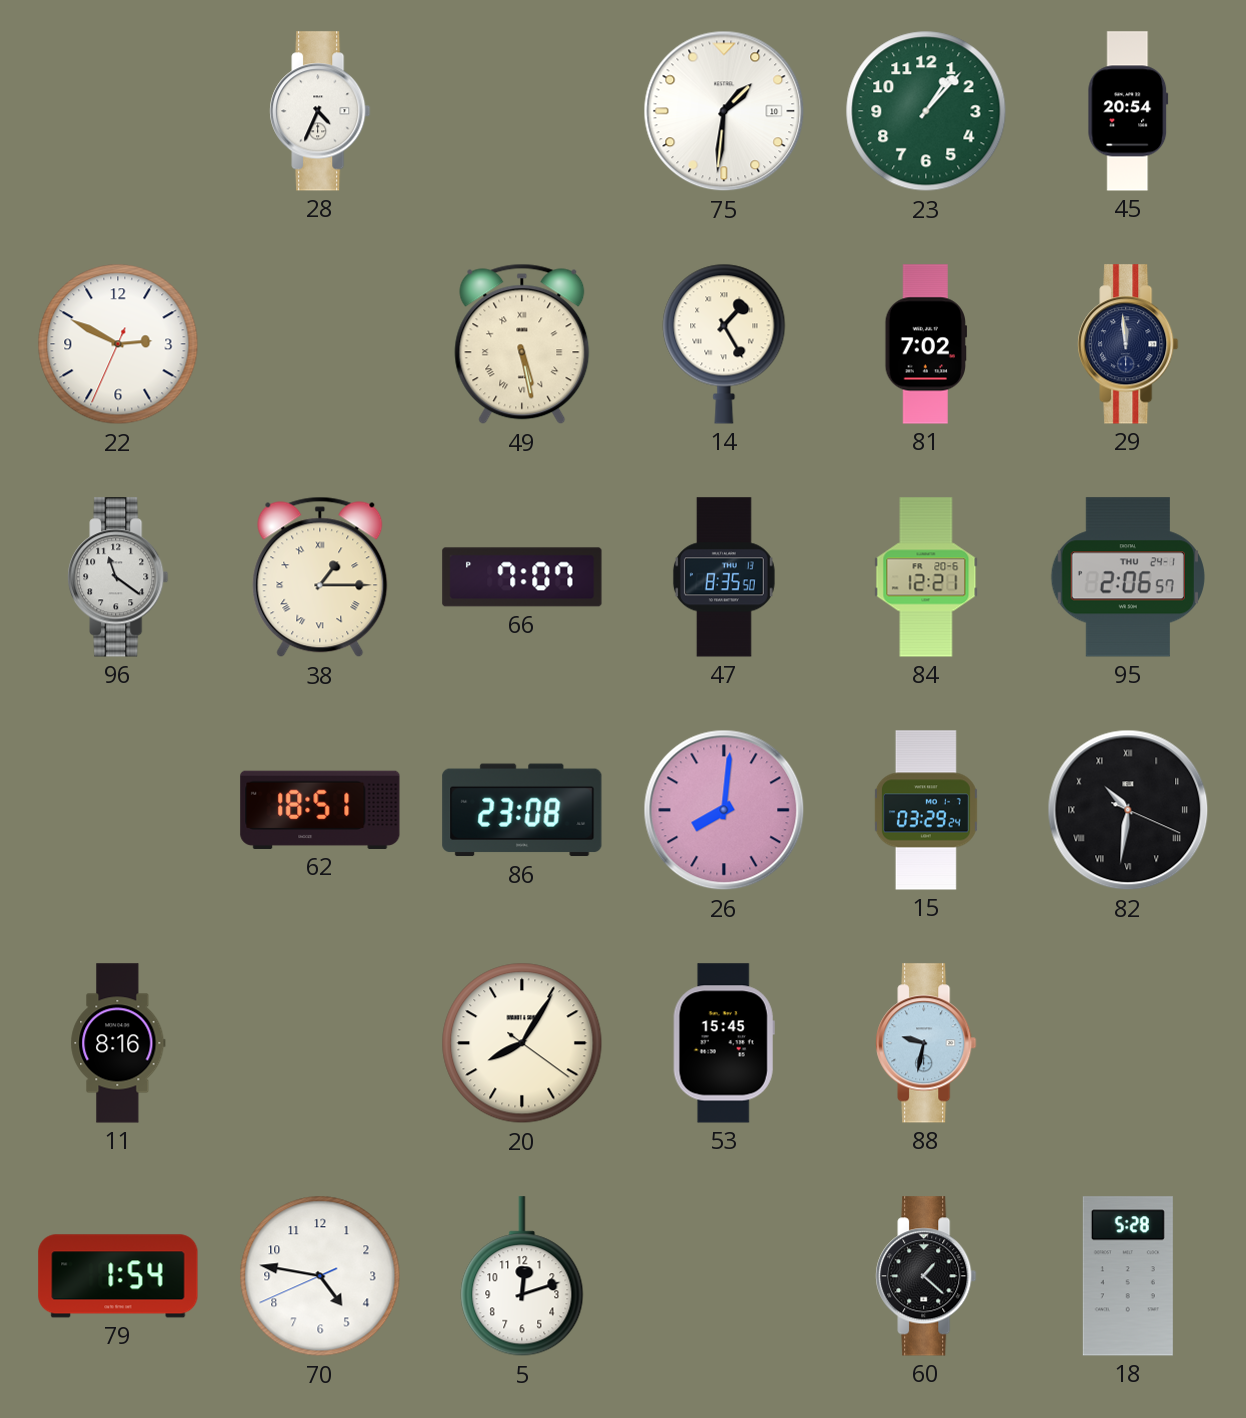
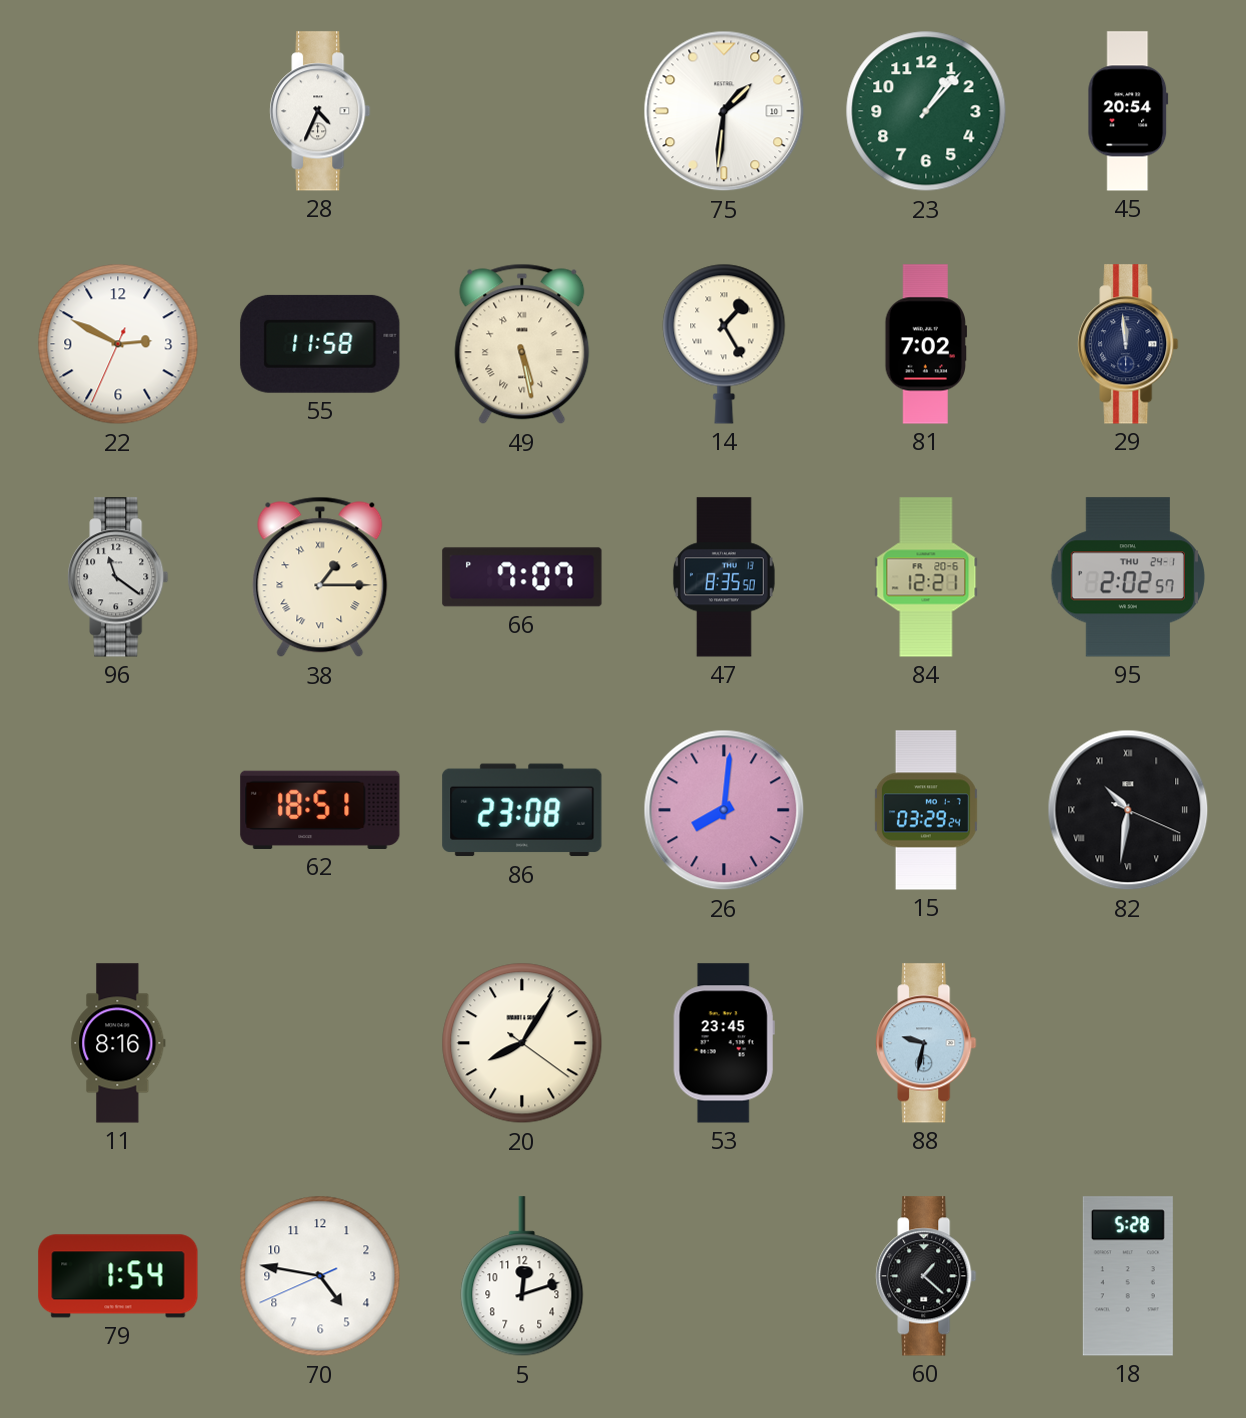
55: none -> 11:58
95: 2:06 -> 2:02
53: 15:45 -> 23:45
